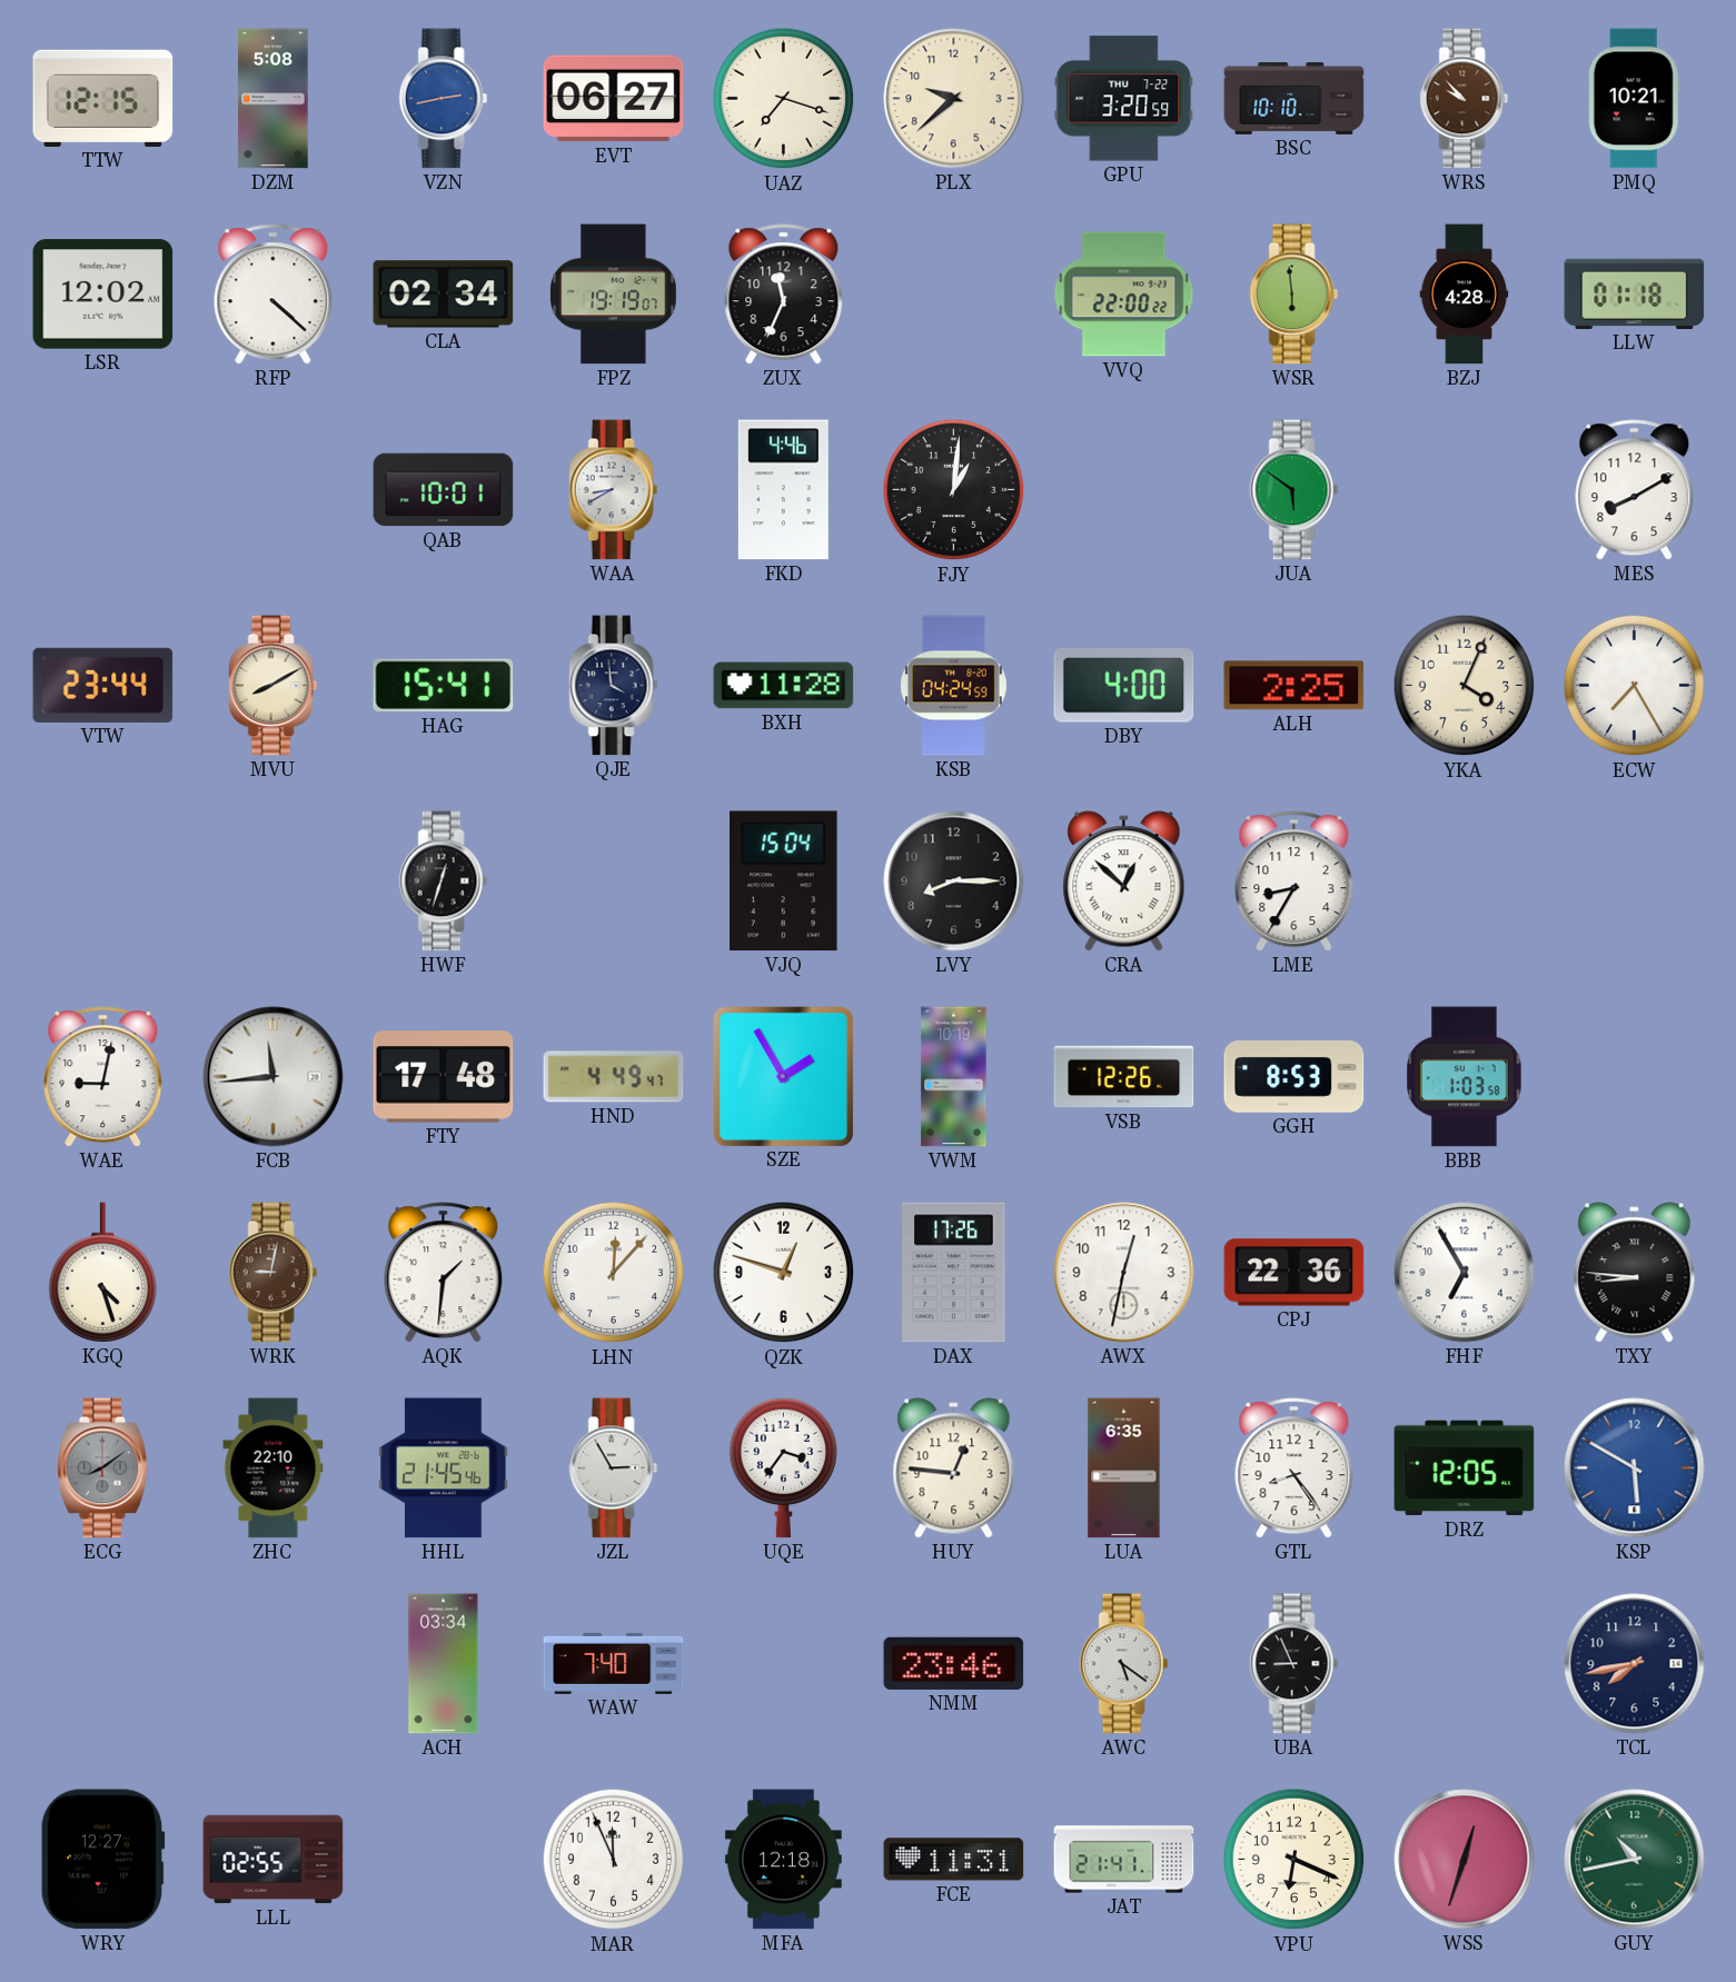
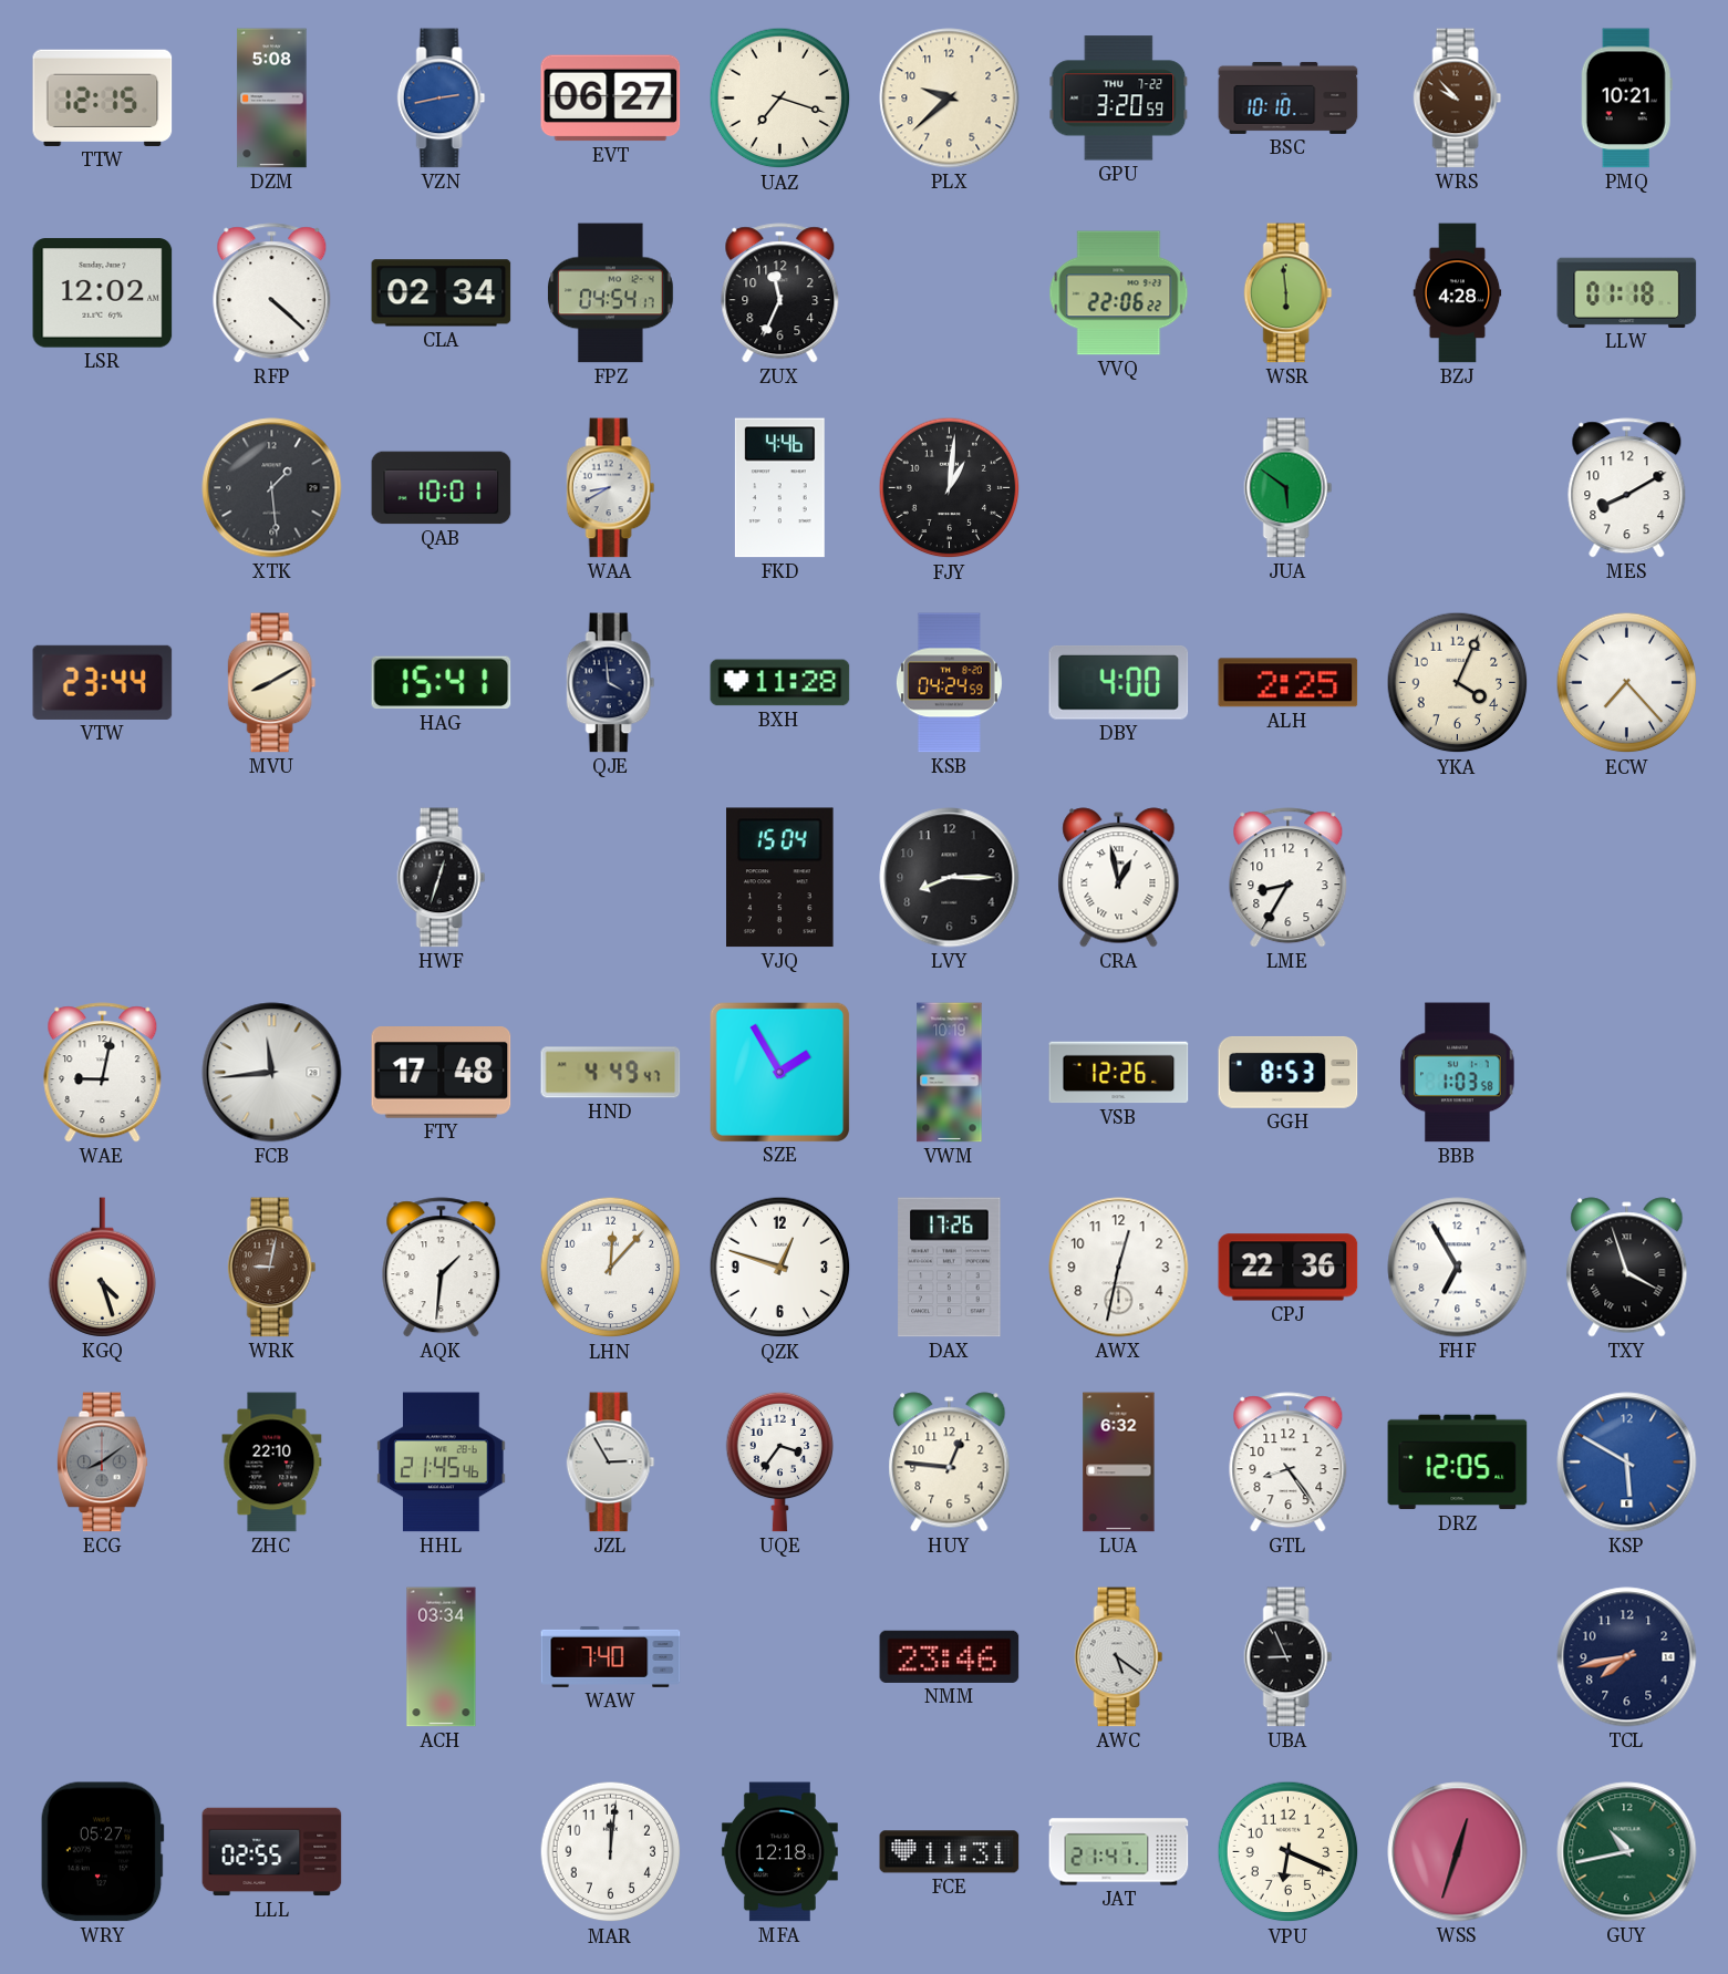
FPZ: 19:19 -> 04:54
VVQ: 22:00 -> 22:06
XTK: none -> 1:29
ECW: 7:25 -> 7:23
CRA: 12:52 -> 12:58
TXY: 8:46 -> 3:57
LUA: 6:35 -> 6:32
WRY: 12:27 -> 05:27
MAR: 11:56 -> 12:01
